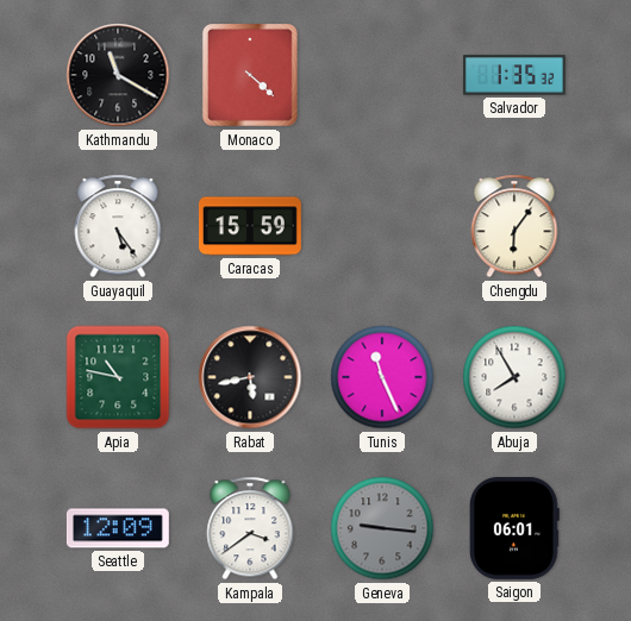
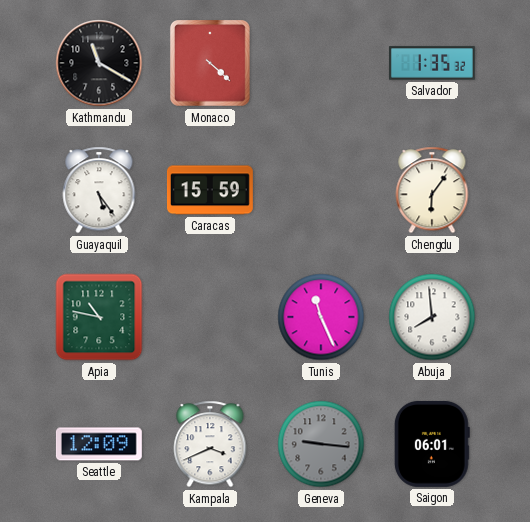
Rabat: 5:43 -> none
Abuja: 7:55 -> 7:59
Kampala: 3:39 -> 3:41
